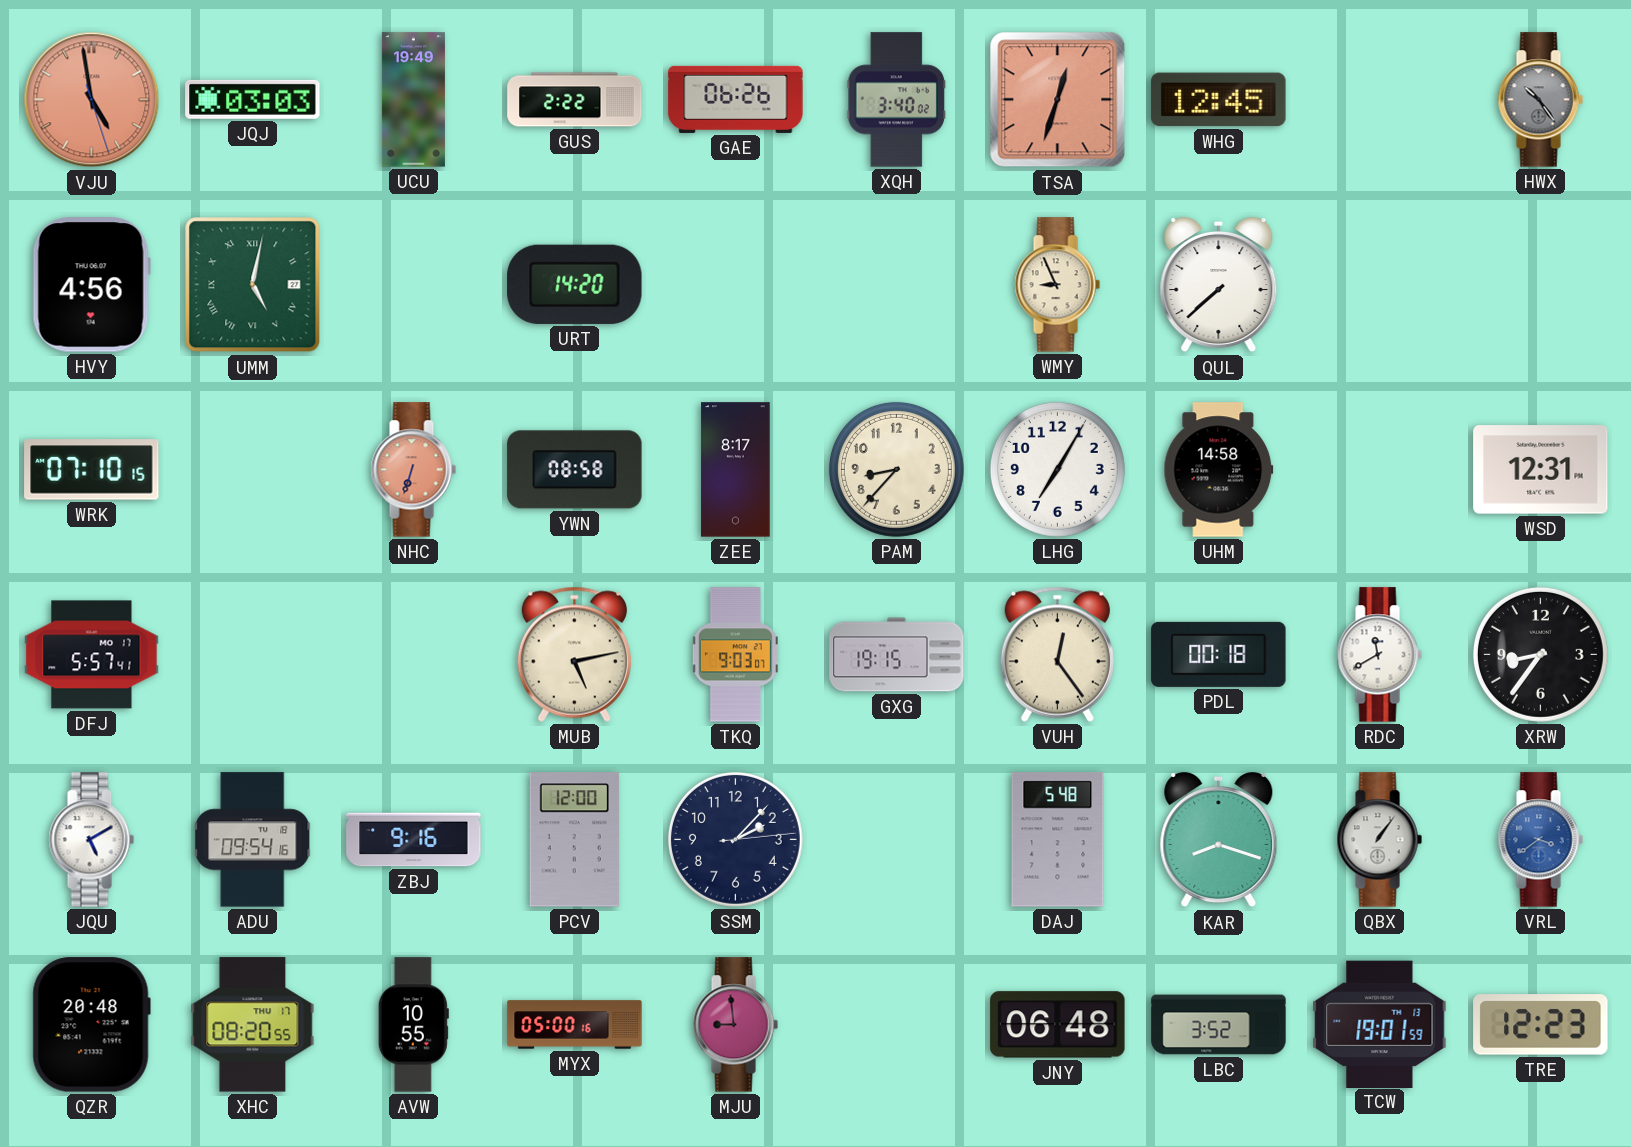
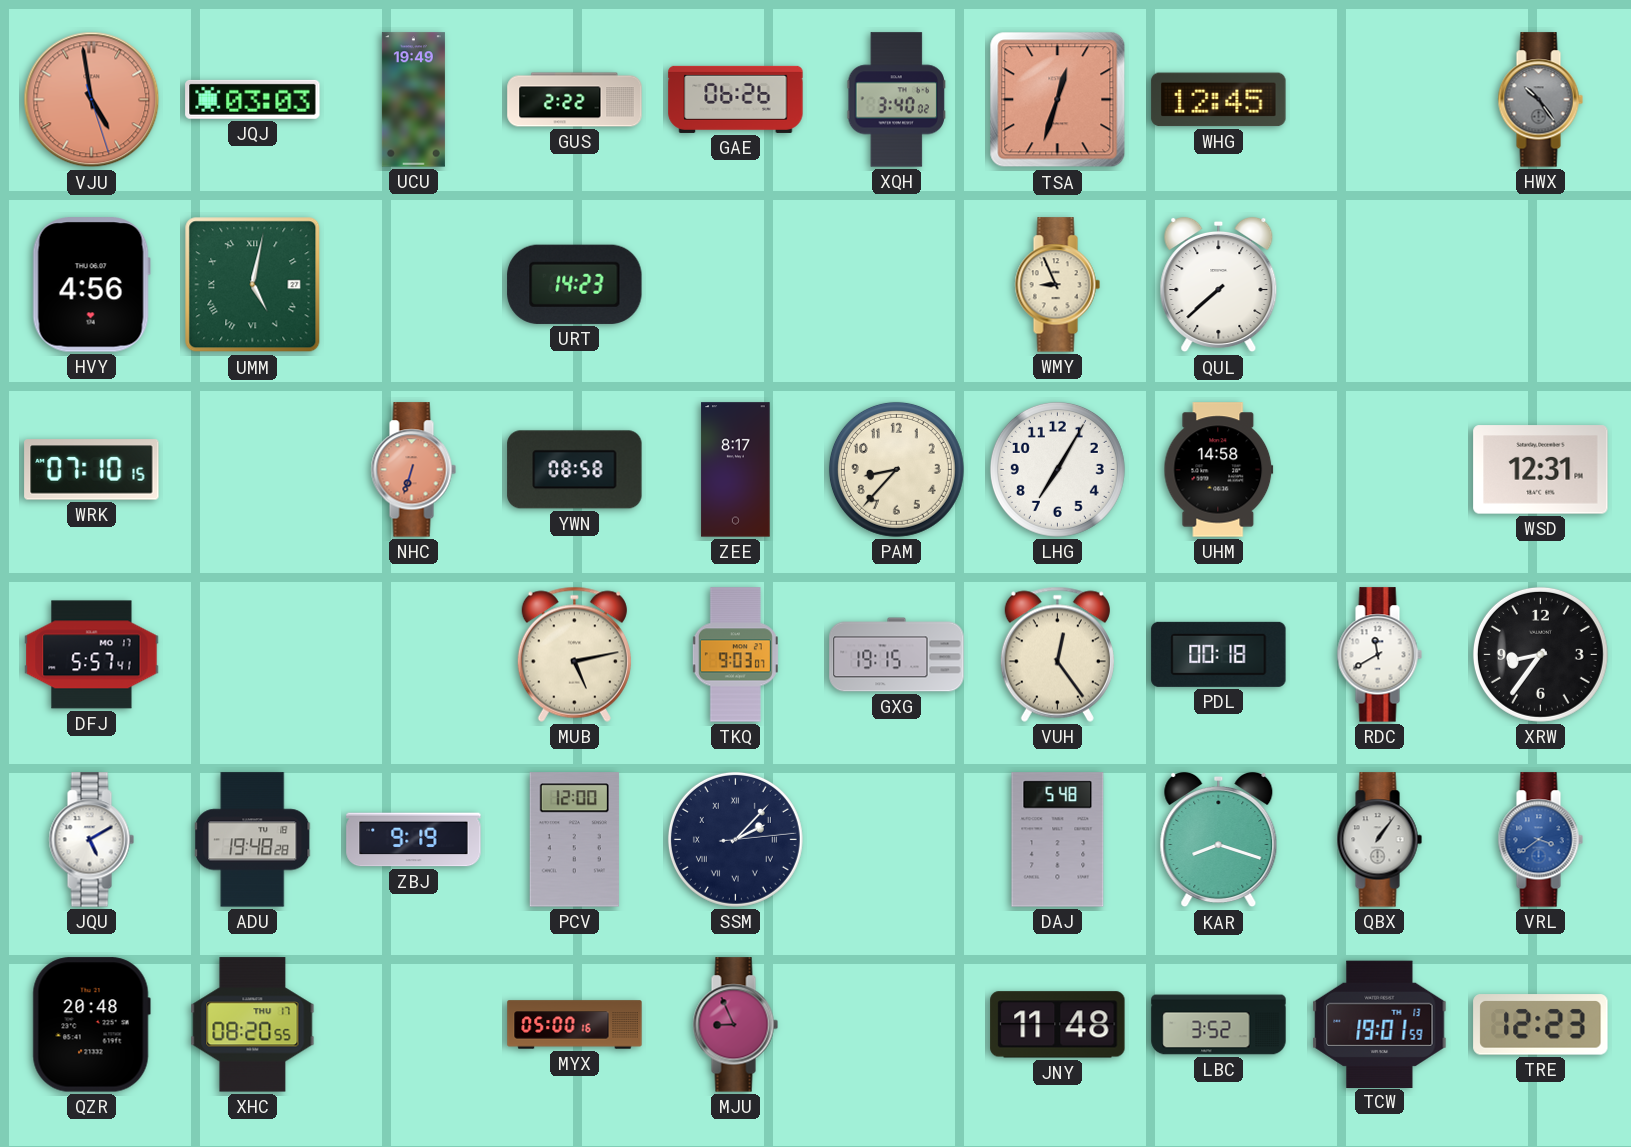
URT: 14:20 -> 14:23
ADU: 09:54 -> 19:48
ZBJ: 9:16 -> 9:19
SSM numerals: Arabic -> Roman
AVW: 10:55 -> none
MJU: 8:59 -> 8:56
JNY: 06:48 -> 11:48
